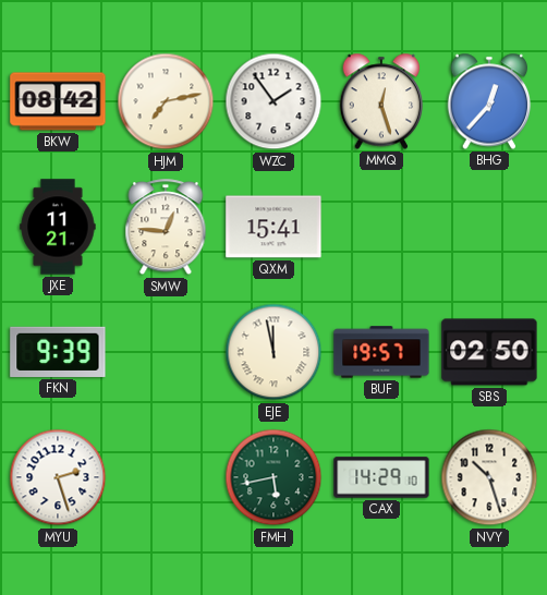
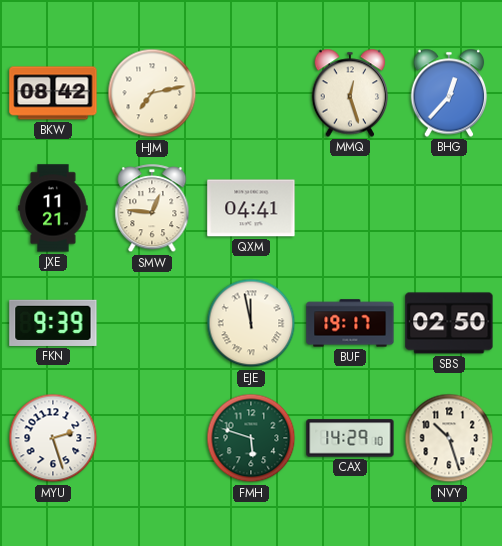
WZC: 1:54 -> none
QXM: 15:41 -> 04:41
BUF: 19:57 -> 19:17
FMH: 5:43 -> 5:48
